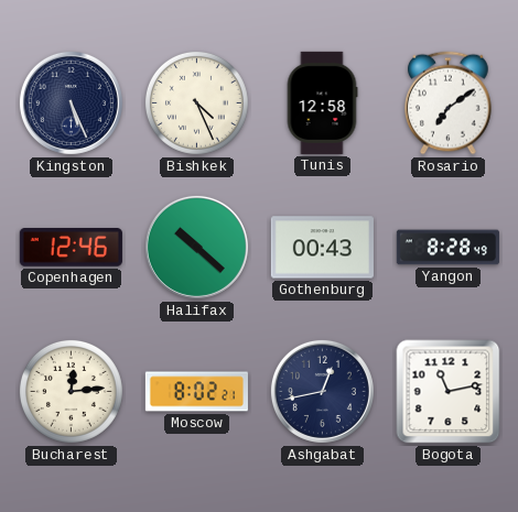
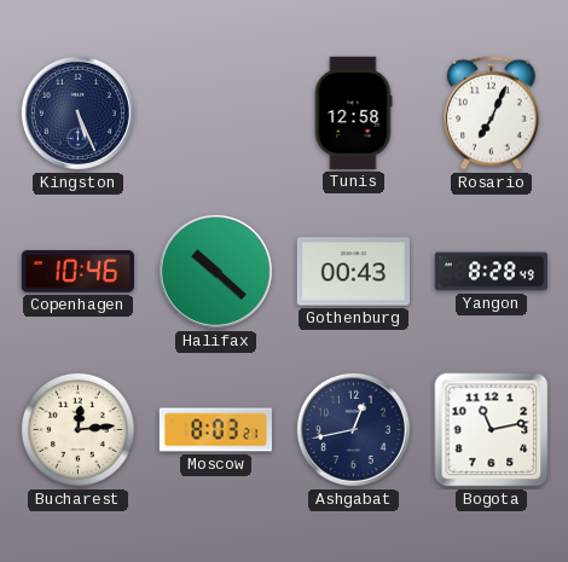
Bishkek: 4:26 -> none
Rosario: 7:09 -> 7:04
Copenhagen: 12:46 -> 10:46
Moscow: 8:02 -> 8:03
